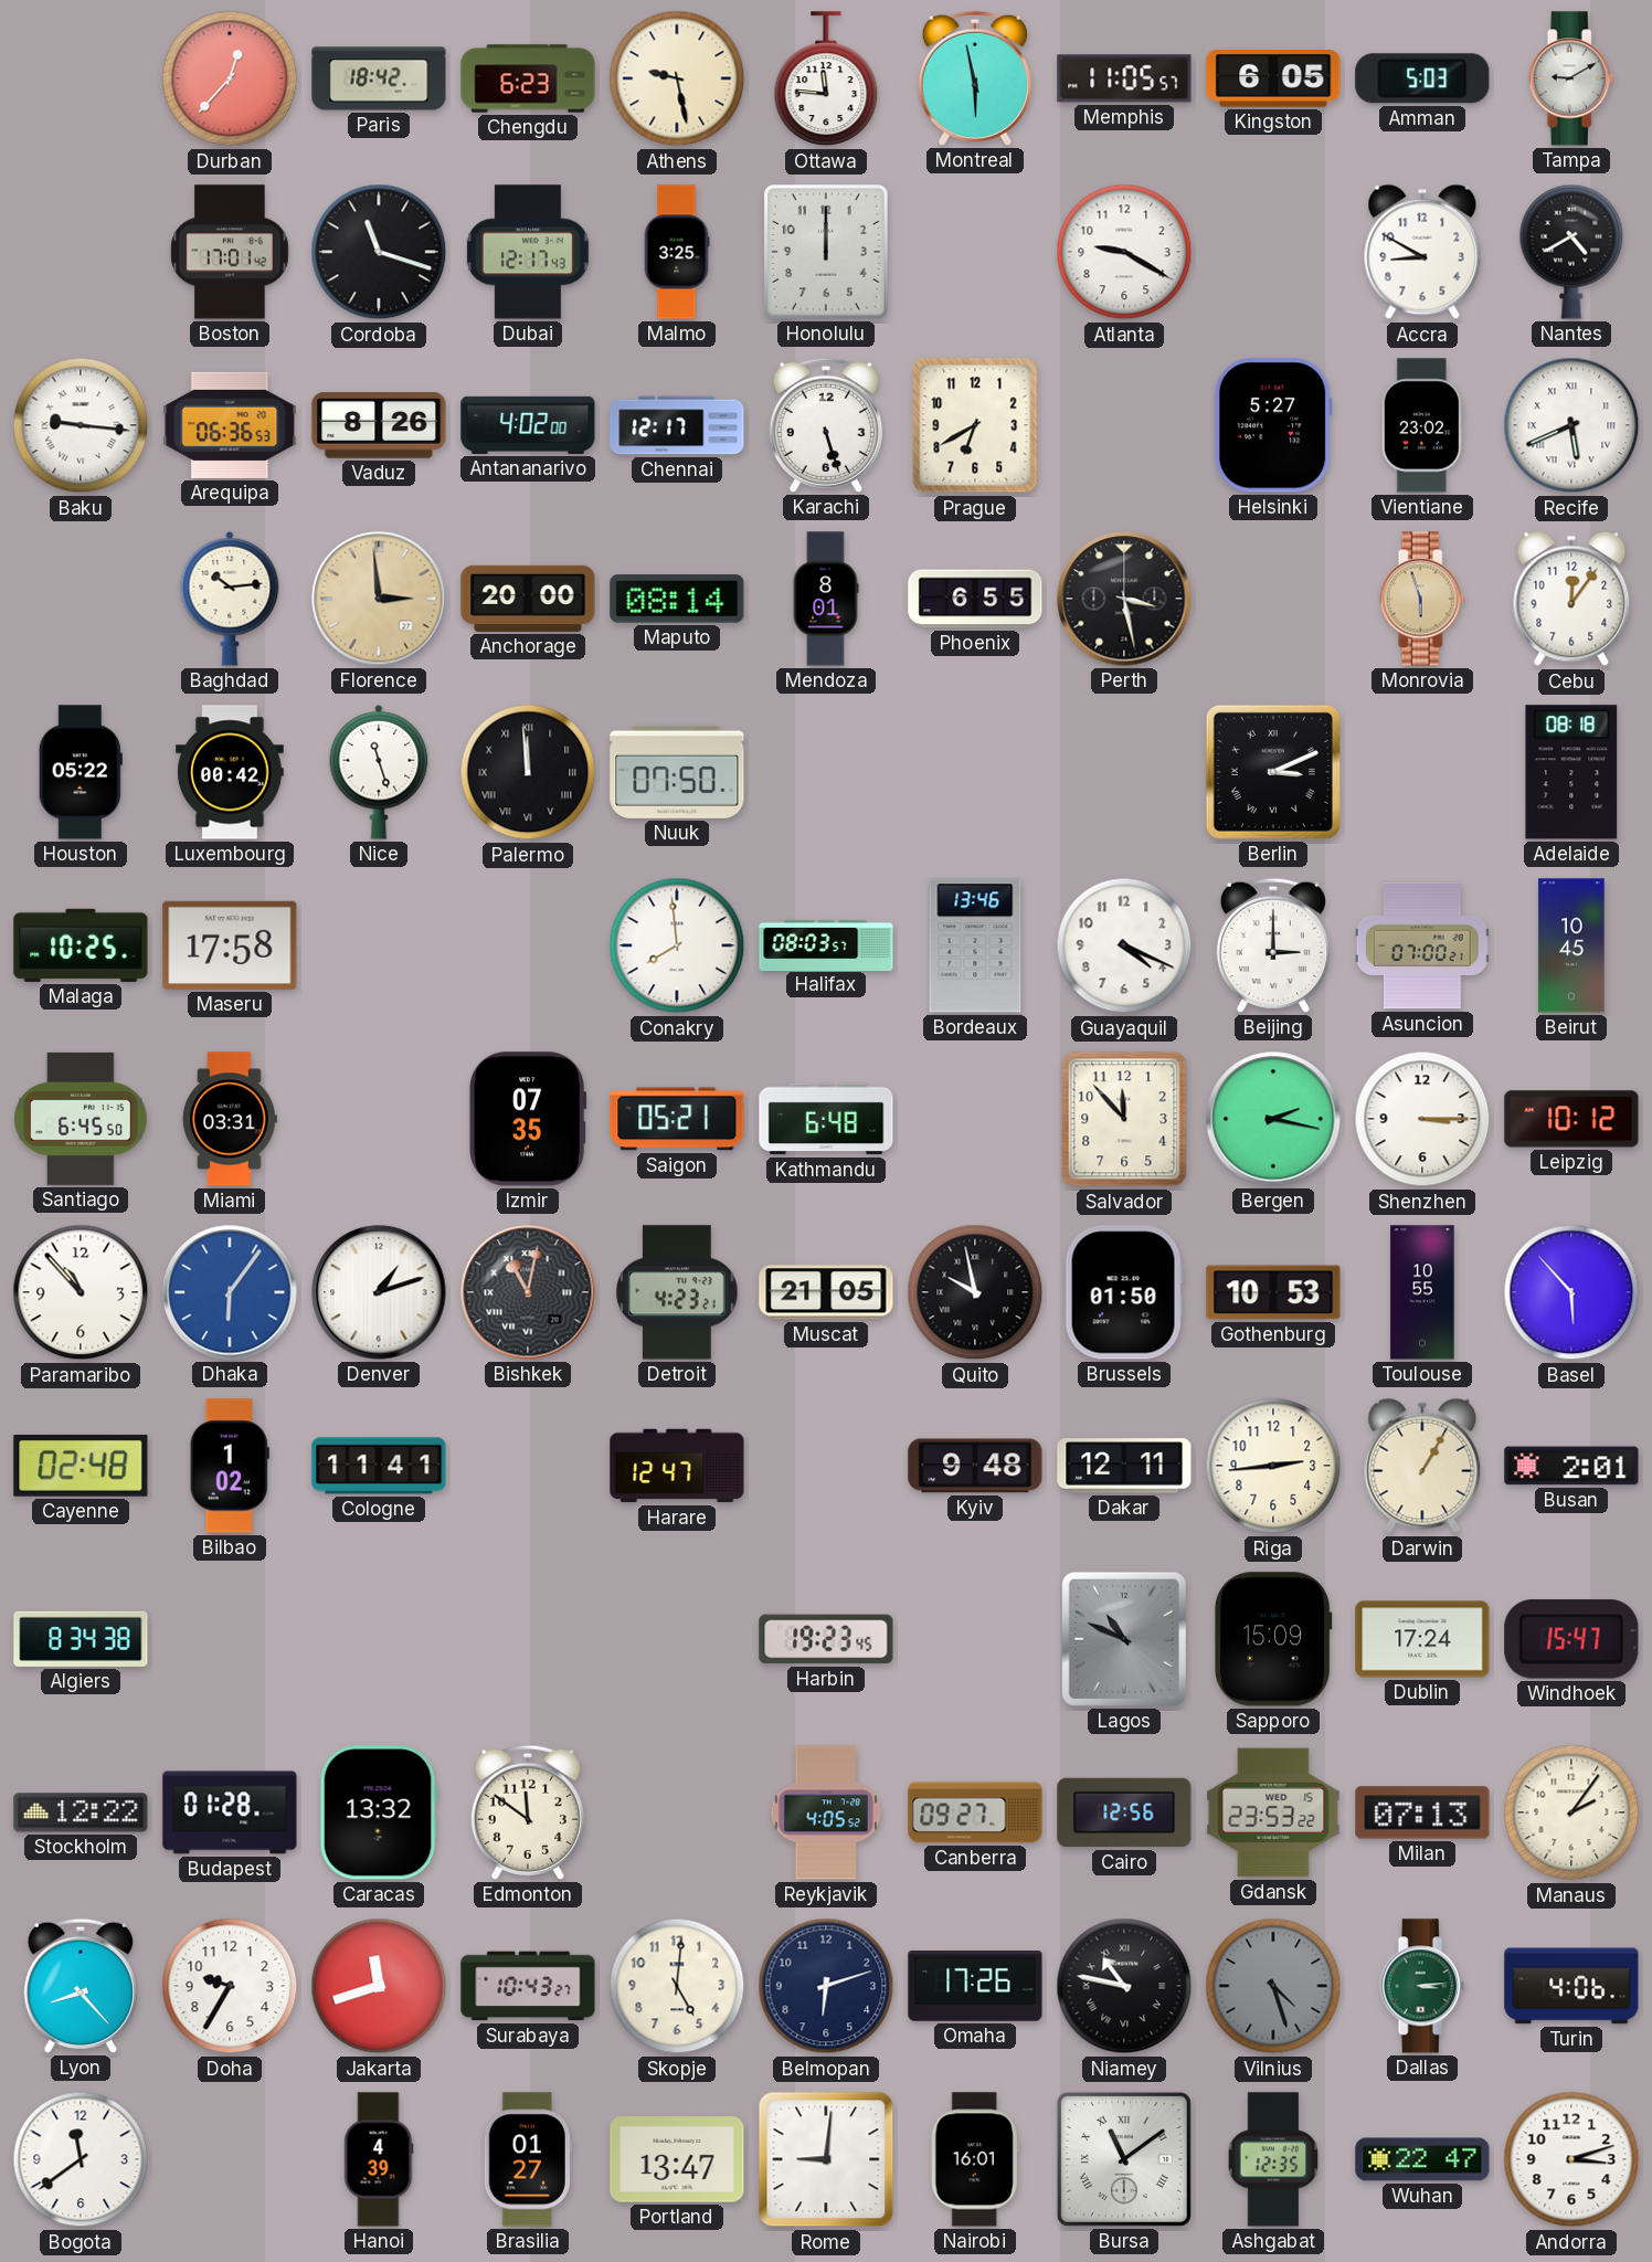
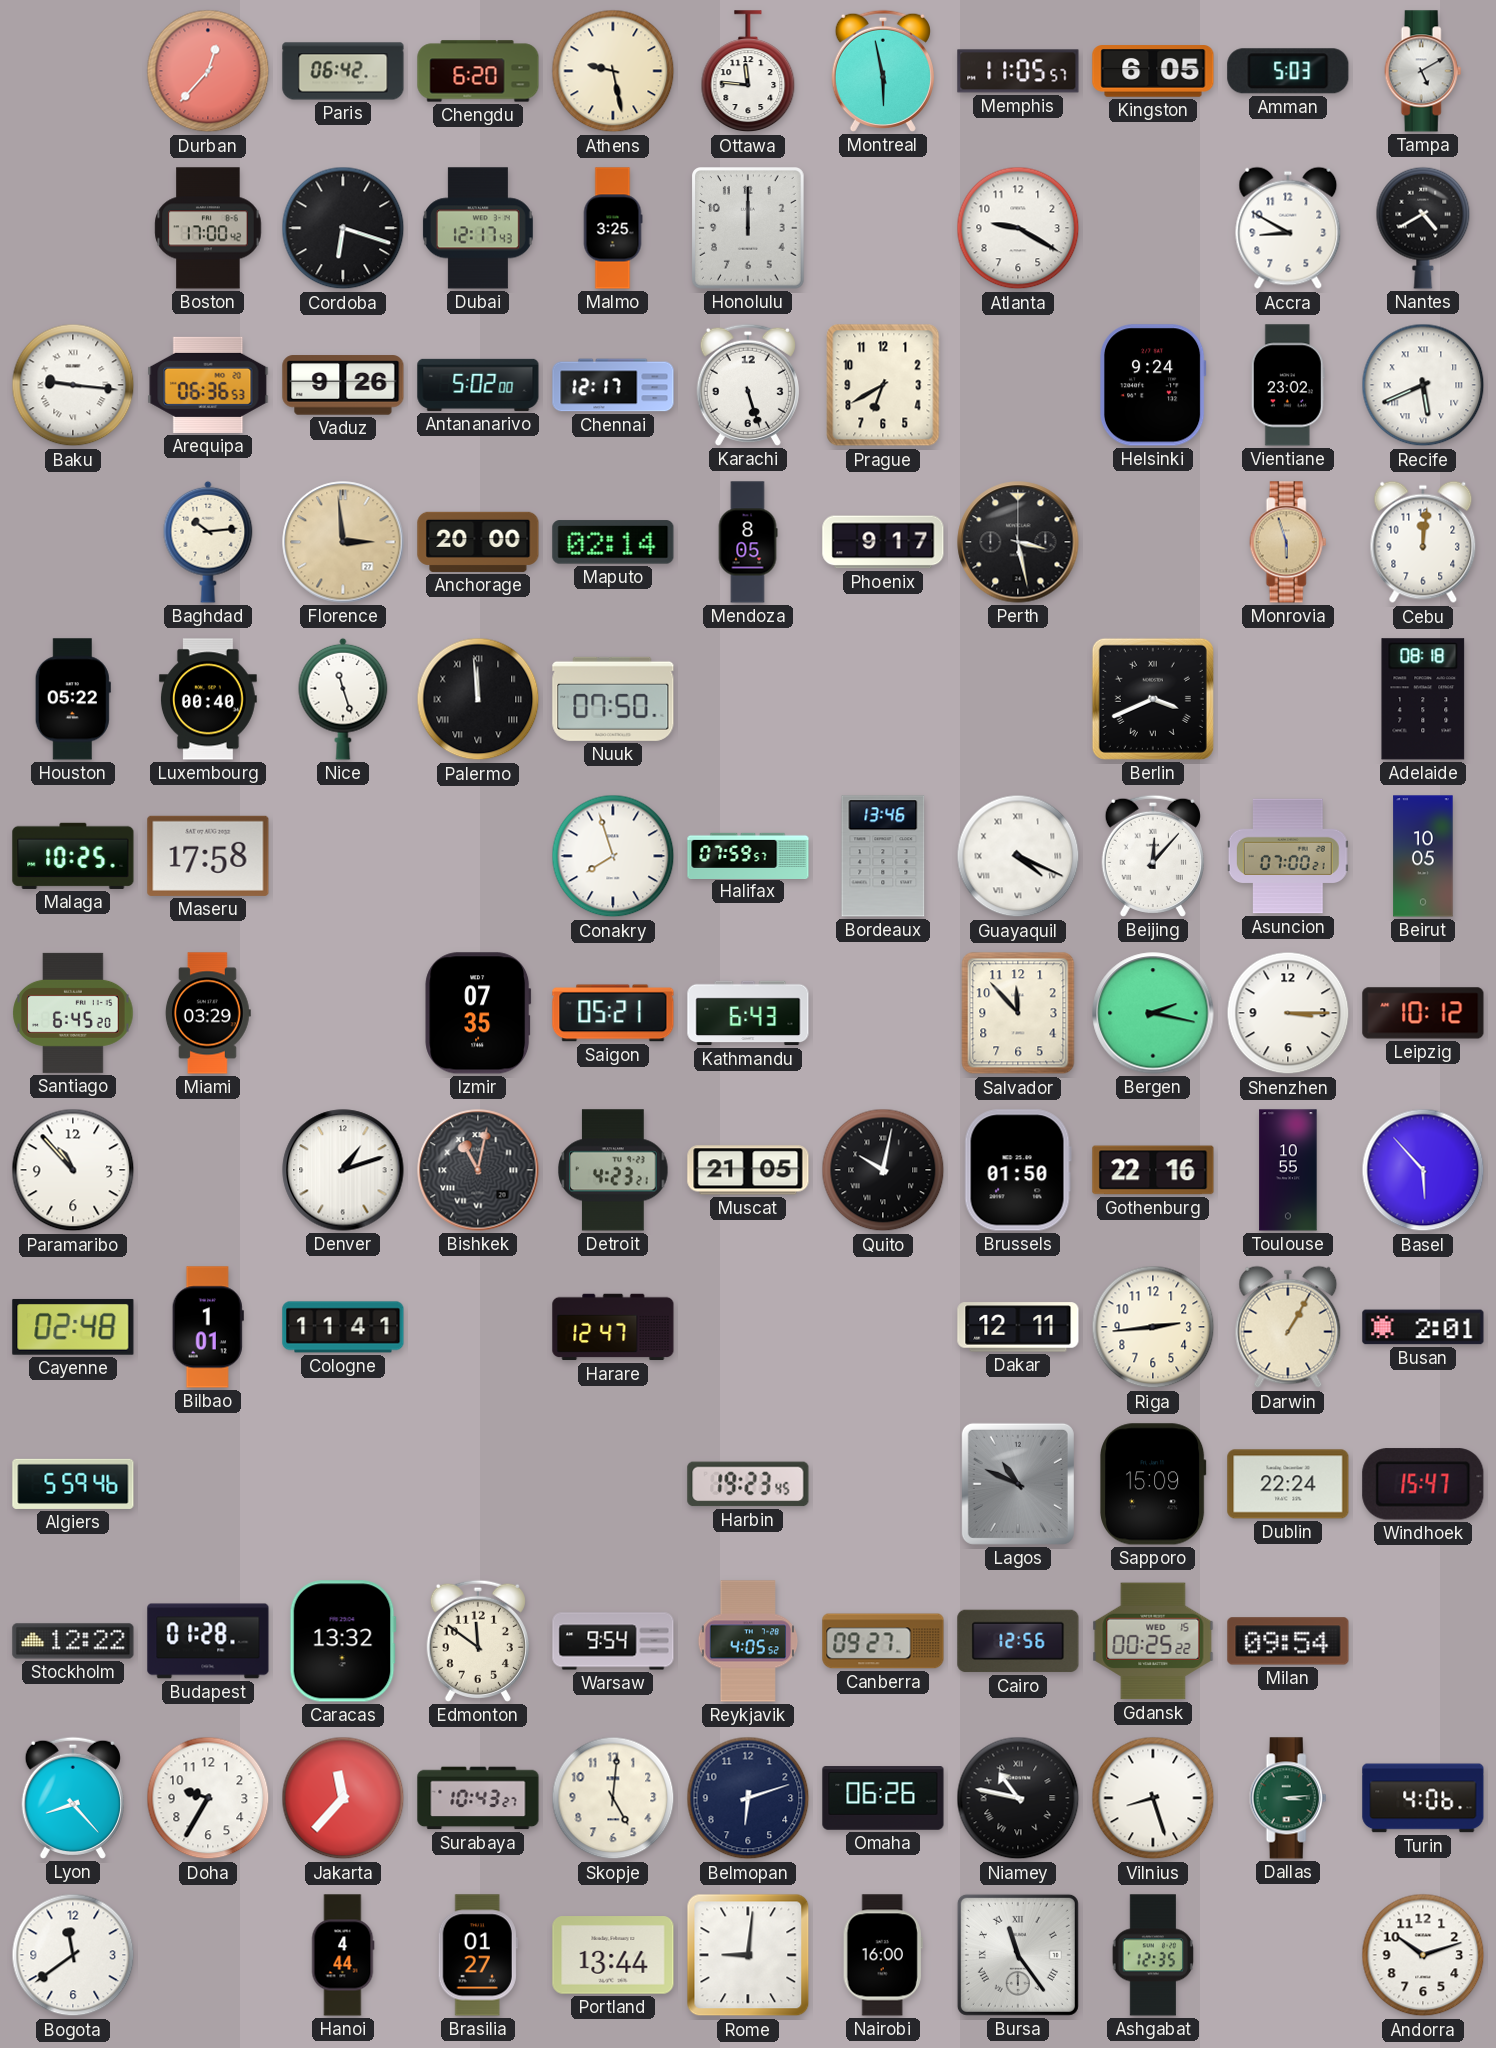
Paris: 18:42 -> 06:42
Chengdu: 6:23 -> 6:20
Tampa: 9:10 -> 5:10
Boston: 17:01 -> 17:00
Cordoba: 11:18 -> 6:18
Vaduz: 8:26 -> 9:26
Antananarivo: 4:02 -> 5:02
Helsinki: 5:27 -> 9:24
Maputo: 08:14 -> 02:14
Mendoza: 8:01 -> 8:05
Phoenix: 6:55 -> 9:17
Cebu: 12:06 -> 12:01
Luxembourg: 00:42 -> 00:40
Berlin: 3:11 -> 3:41
Conakry: 7:59 -> 7:57
Halifax: 08:03 -> 07:59
Guayaquil numerals: Arabic -> Roman
Beijing: 3:00 -> 12:07
Beirut: 10:45 -> 10:05
Santiago: 6:45:50 -> 6:45:20
Miami: 03:31 -> 03:29
Kathmandu: 6:48 -> 6:43
Dhaka: 6:06 -> none
Quito: 9:58 -> 10:02
Gothenburg: 10:53 -> 22:16
Bilbao: 1:02 -> 1:01
Kyiv: 9:48 -> none
Algiers: 8:34 -> 5:59
Dublin: 17:24 -> 22:24
Warsaw: none -> 9:54
Gdansk: 23:53 -> 00:25
Milan: 07:13 -> 09:54
Manaus: 2:06 -> none
Jakarta: 11:42 -> 11:37
Omaha: 17:26 -> 06:26
Vilnius: 4:27 -> 8:27
Vilnius dial: grey -> white
Hanoi: 4:39 -> 4:44
Portland: 13:47 -> 13:44
Nairobi: 16:01 -> 16:00
Bursa: 11:09 -> 11:24
Wuhan: 22:47 -> none
Andorra: 3:12 -> 10:12
